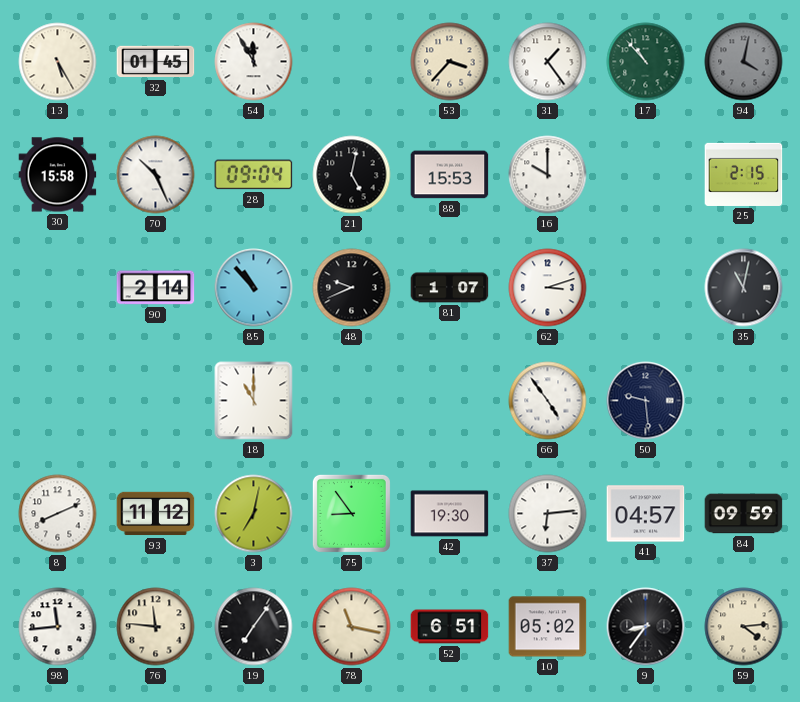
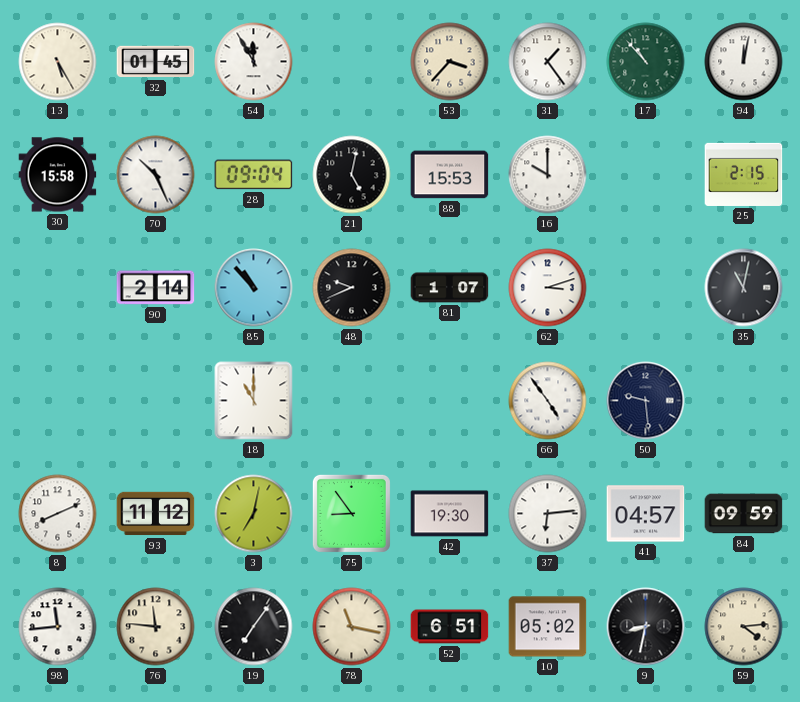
94: 4:02 -> 12:02
94 dial: grey -> white
9: 8:36 -> 8:32
